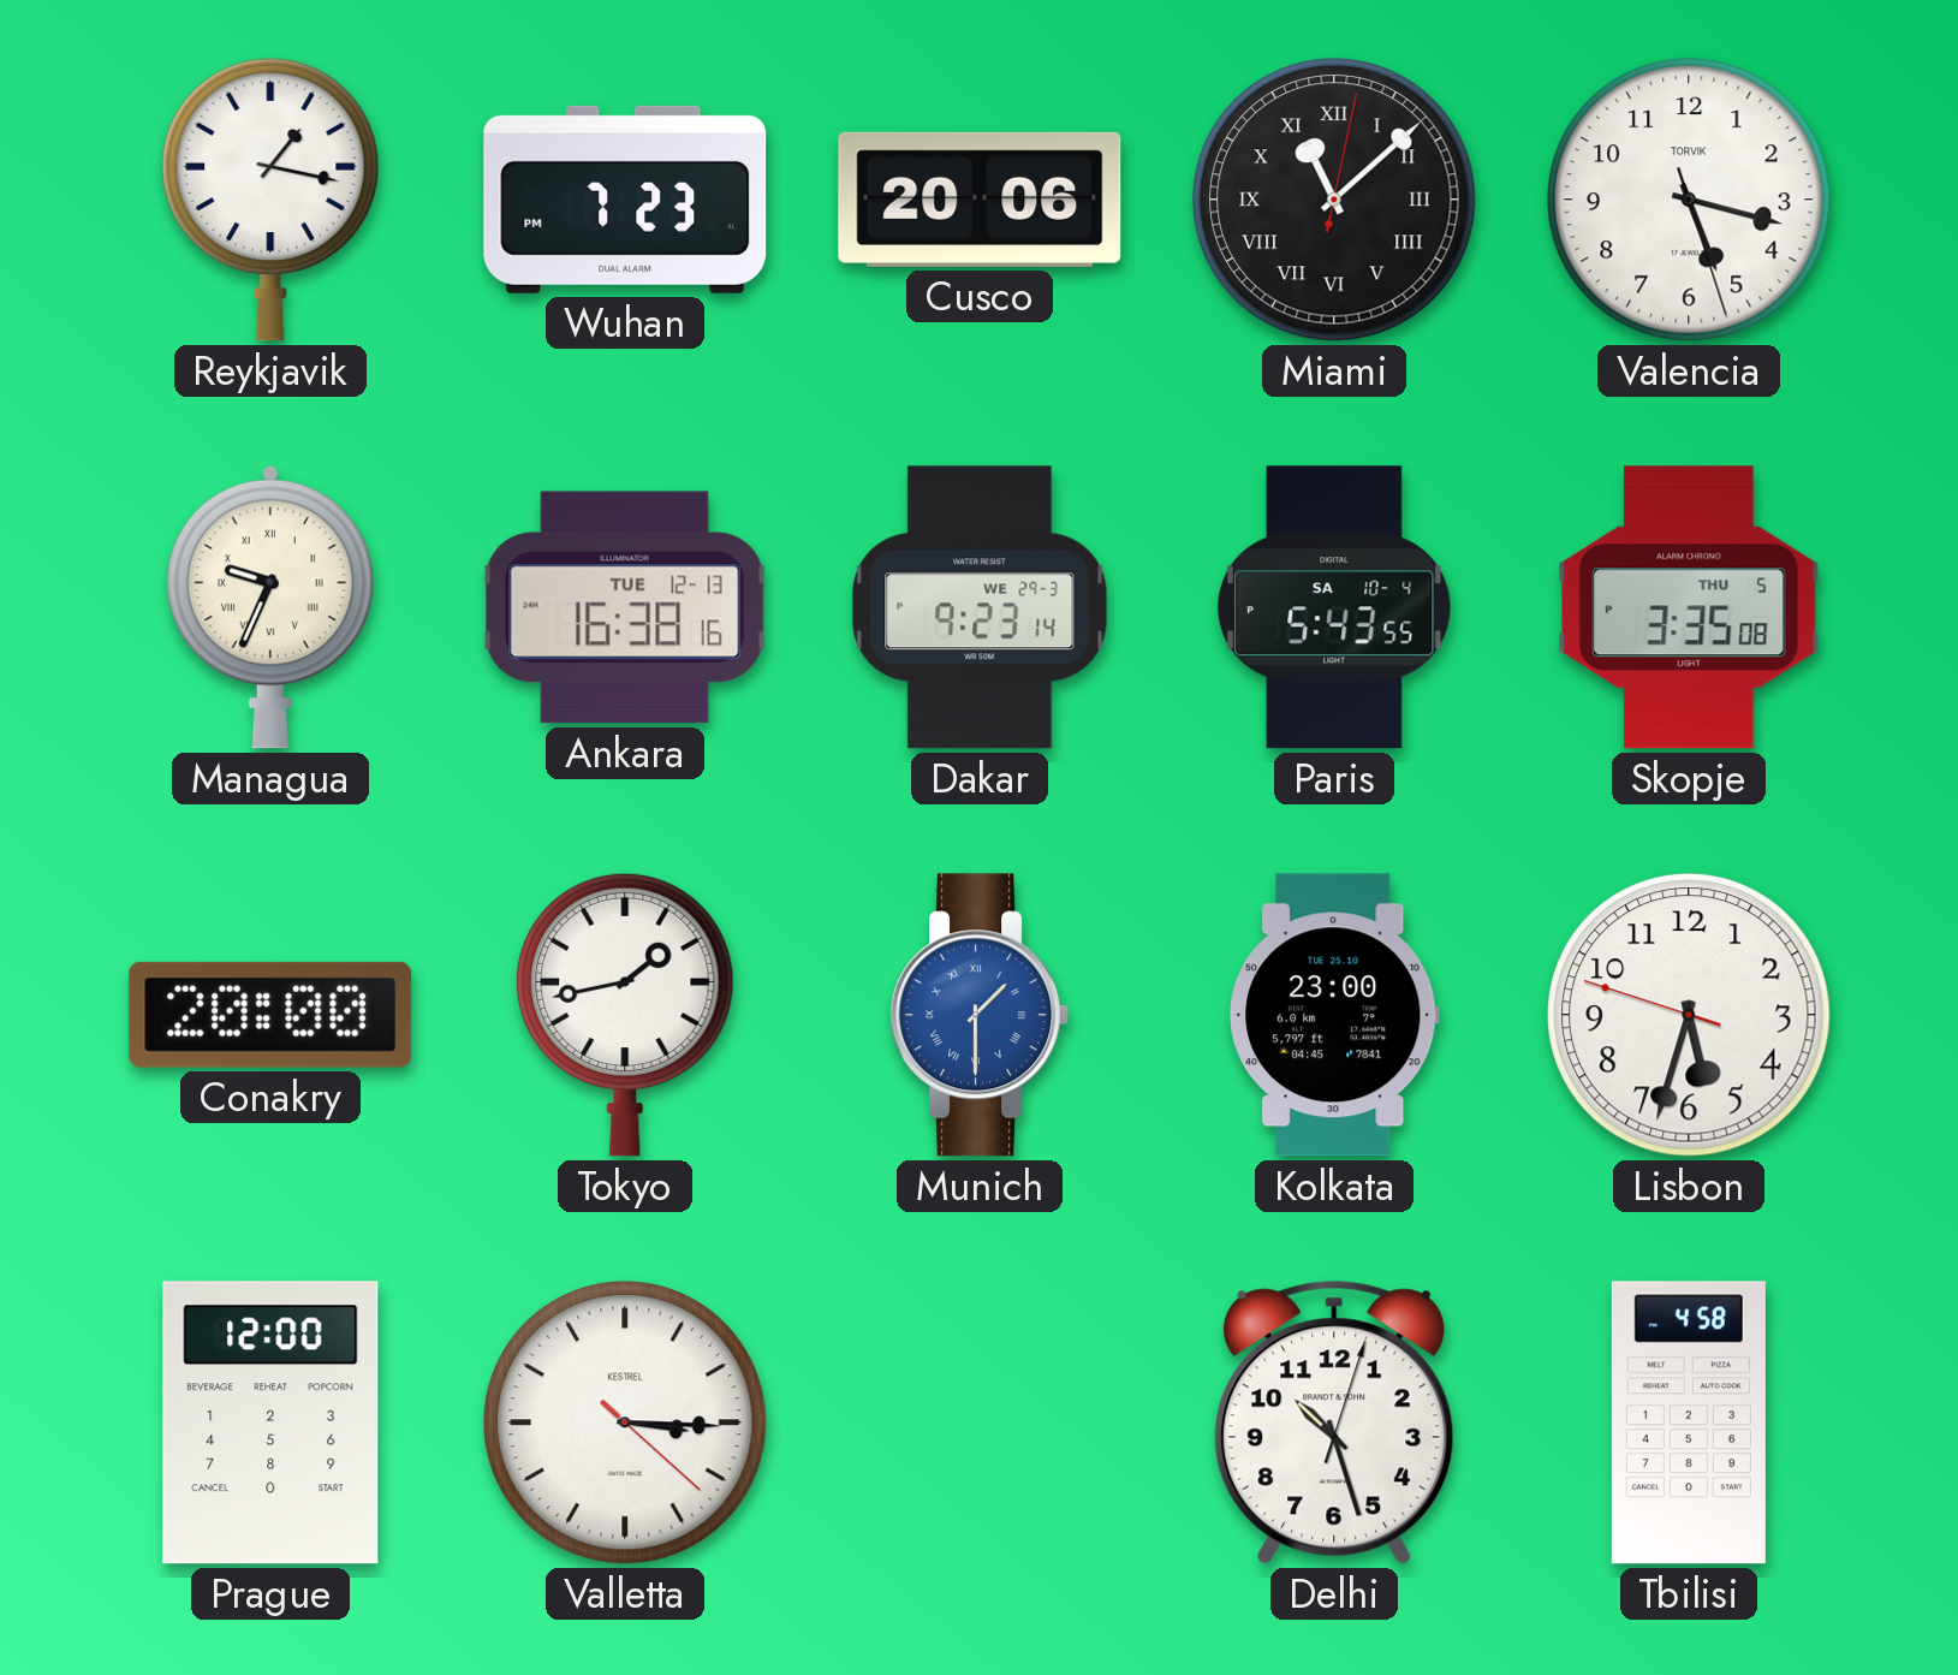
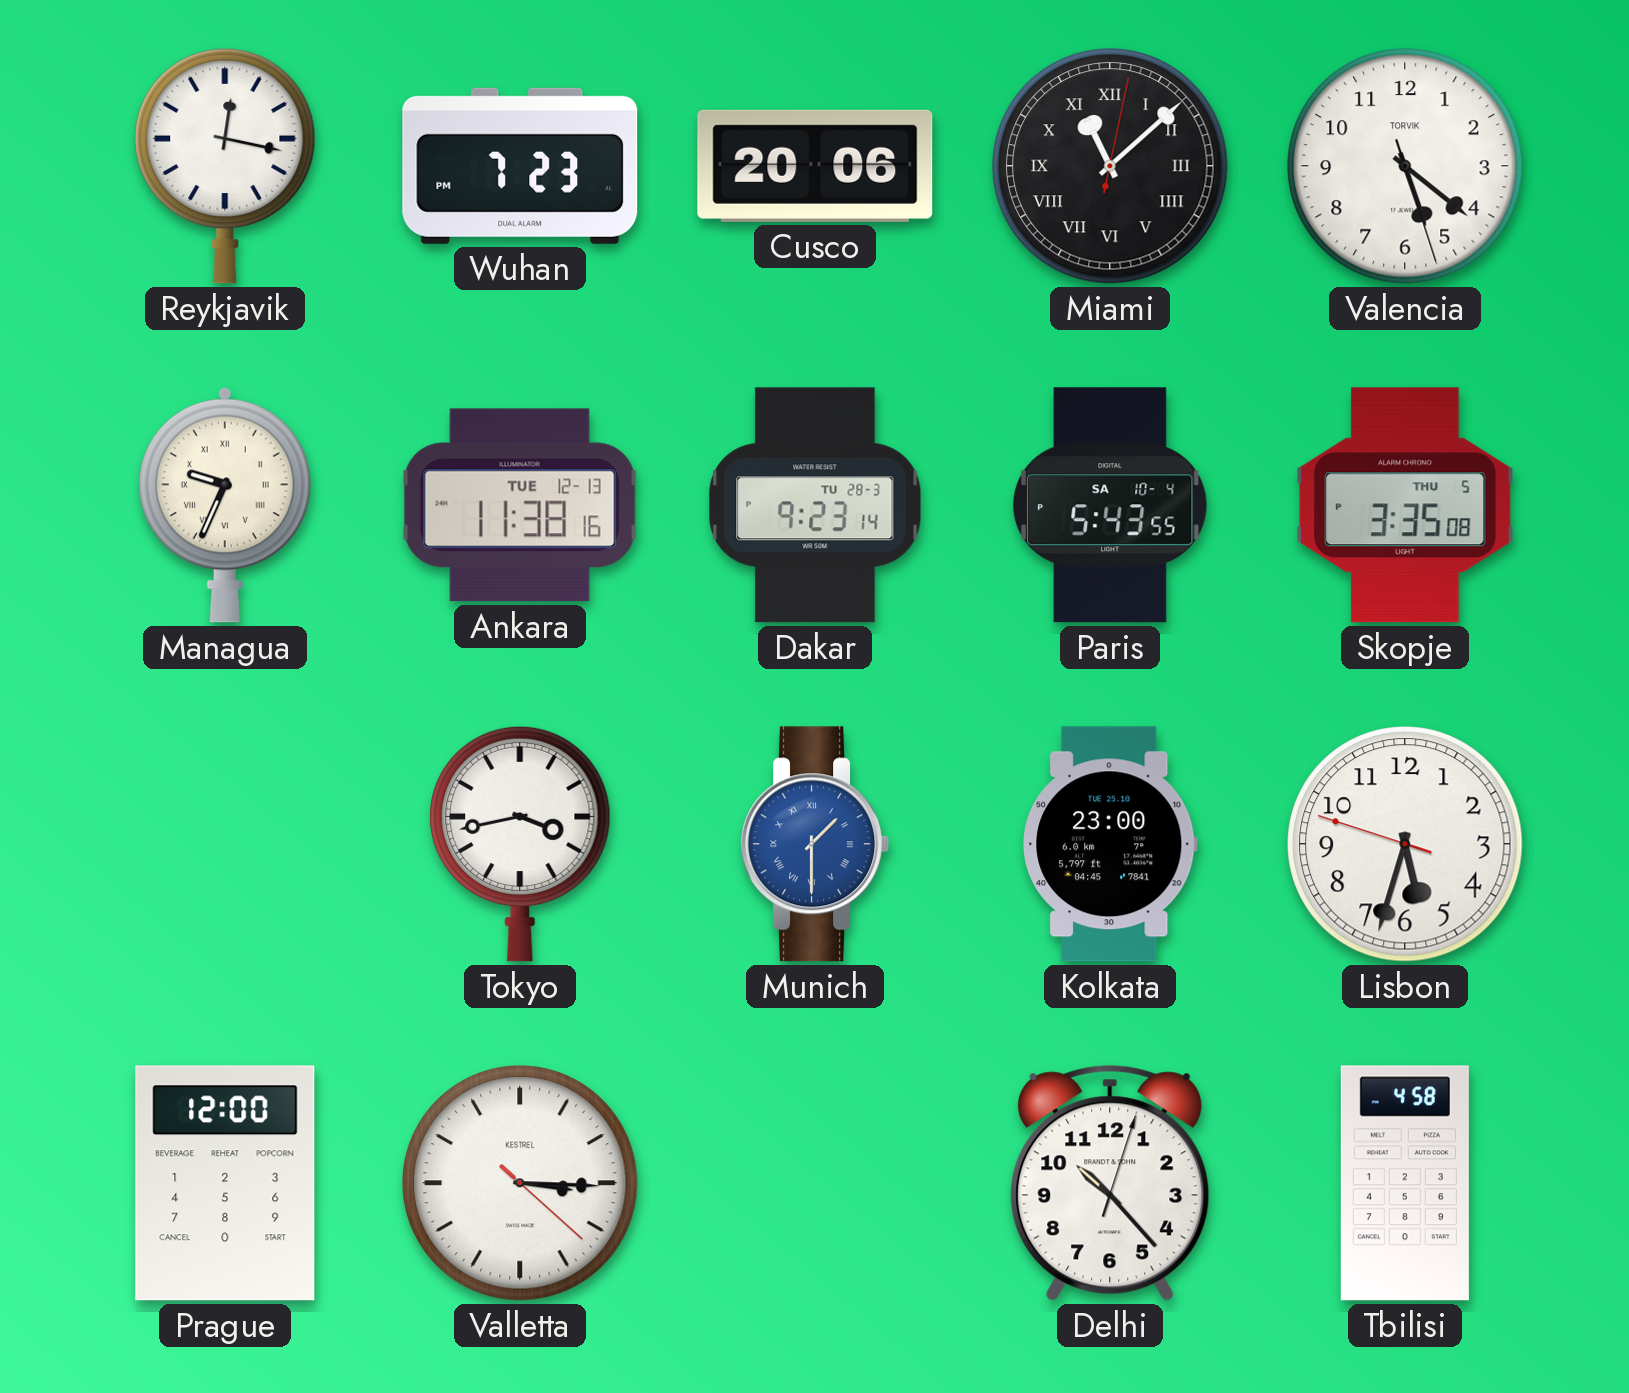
Reykjavik: 1:17 -> 12:17
Valencia: 5:17 -> 5:21
Ankara: 16:38 -> 11:38
Dakar date: WE 29-3 -> TU 28-3
Conakry: 20:00 -> none
Tokyo: 1:43 -> 3:43
Delhi: 10:27 -> 10:23
